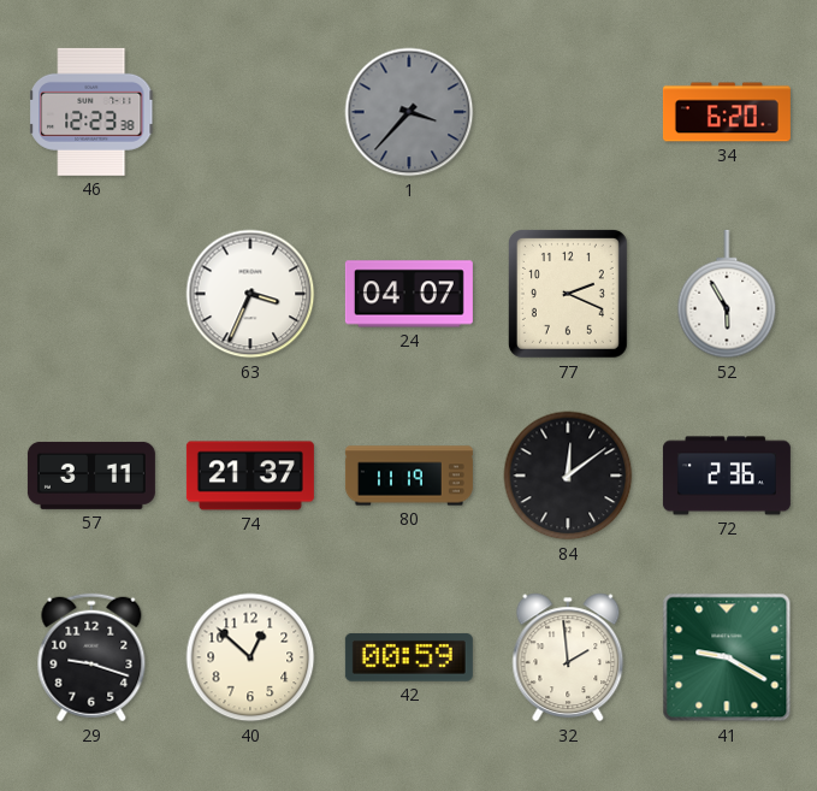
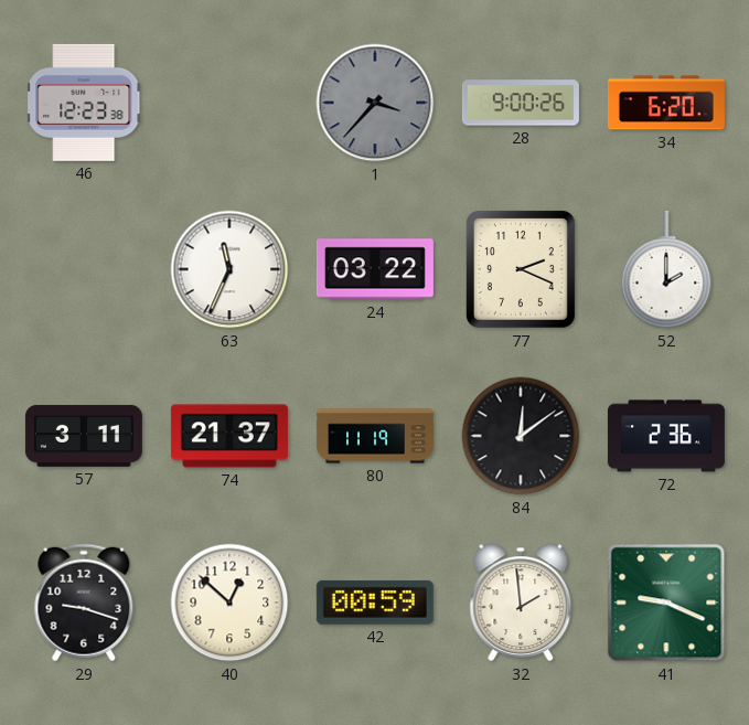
28: none -> 9:00
63: 3:34 -> 11:34
24: 04:07 -> 03:22
52: 5:55 -> 2:00
41: 9:20 -> 9:19
